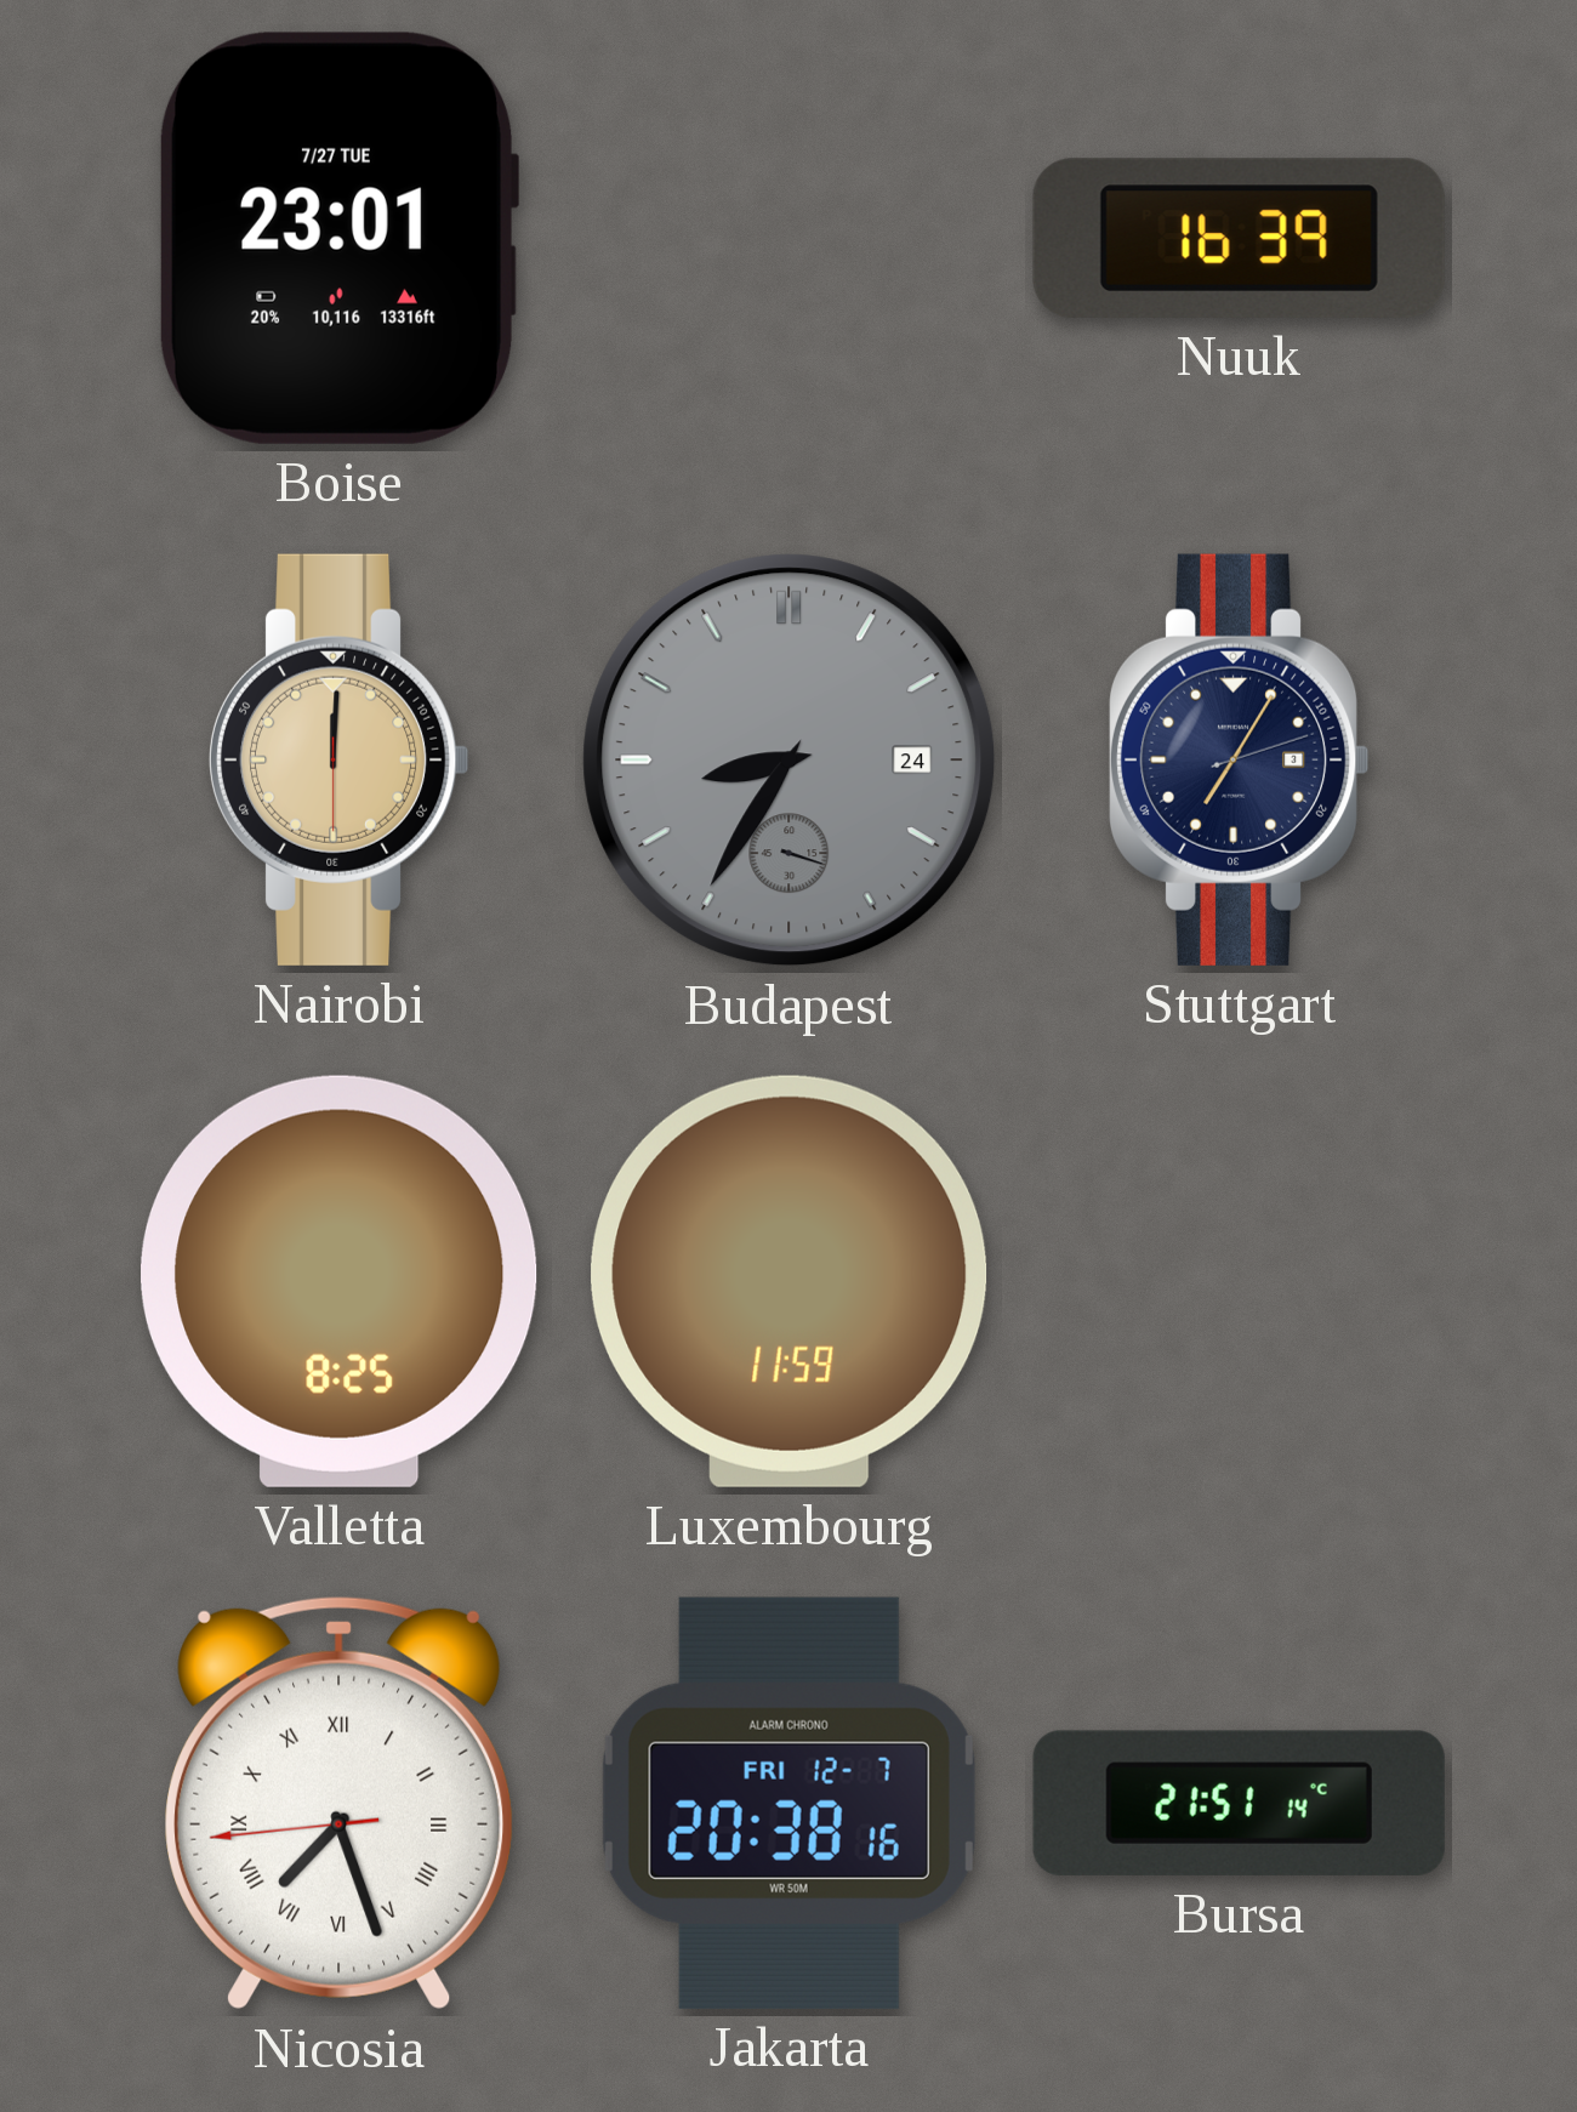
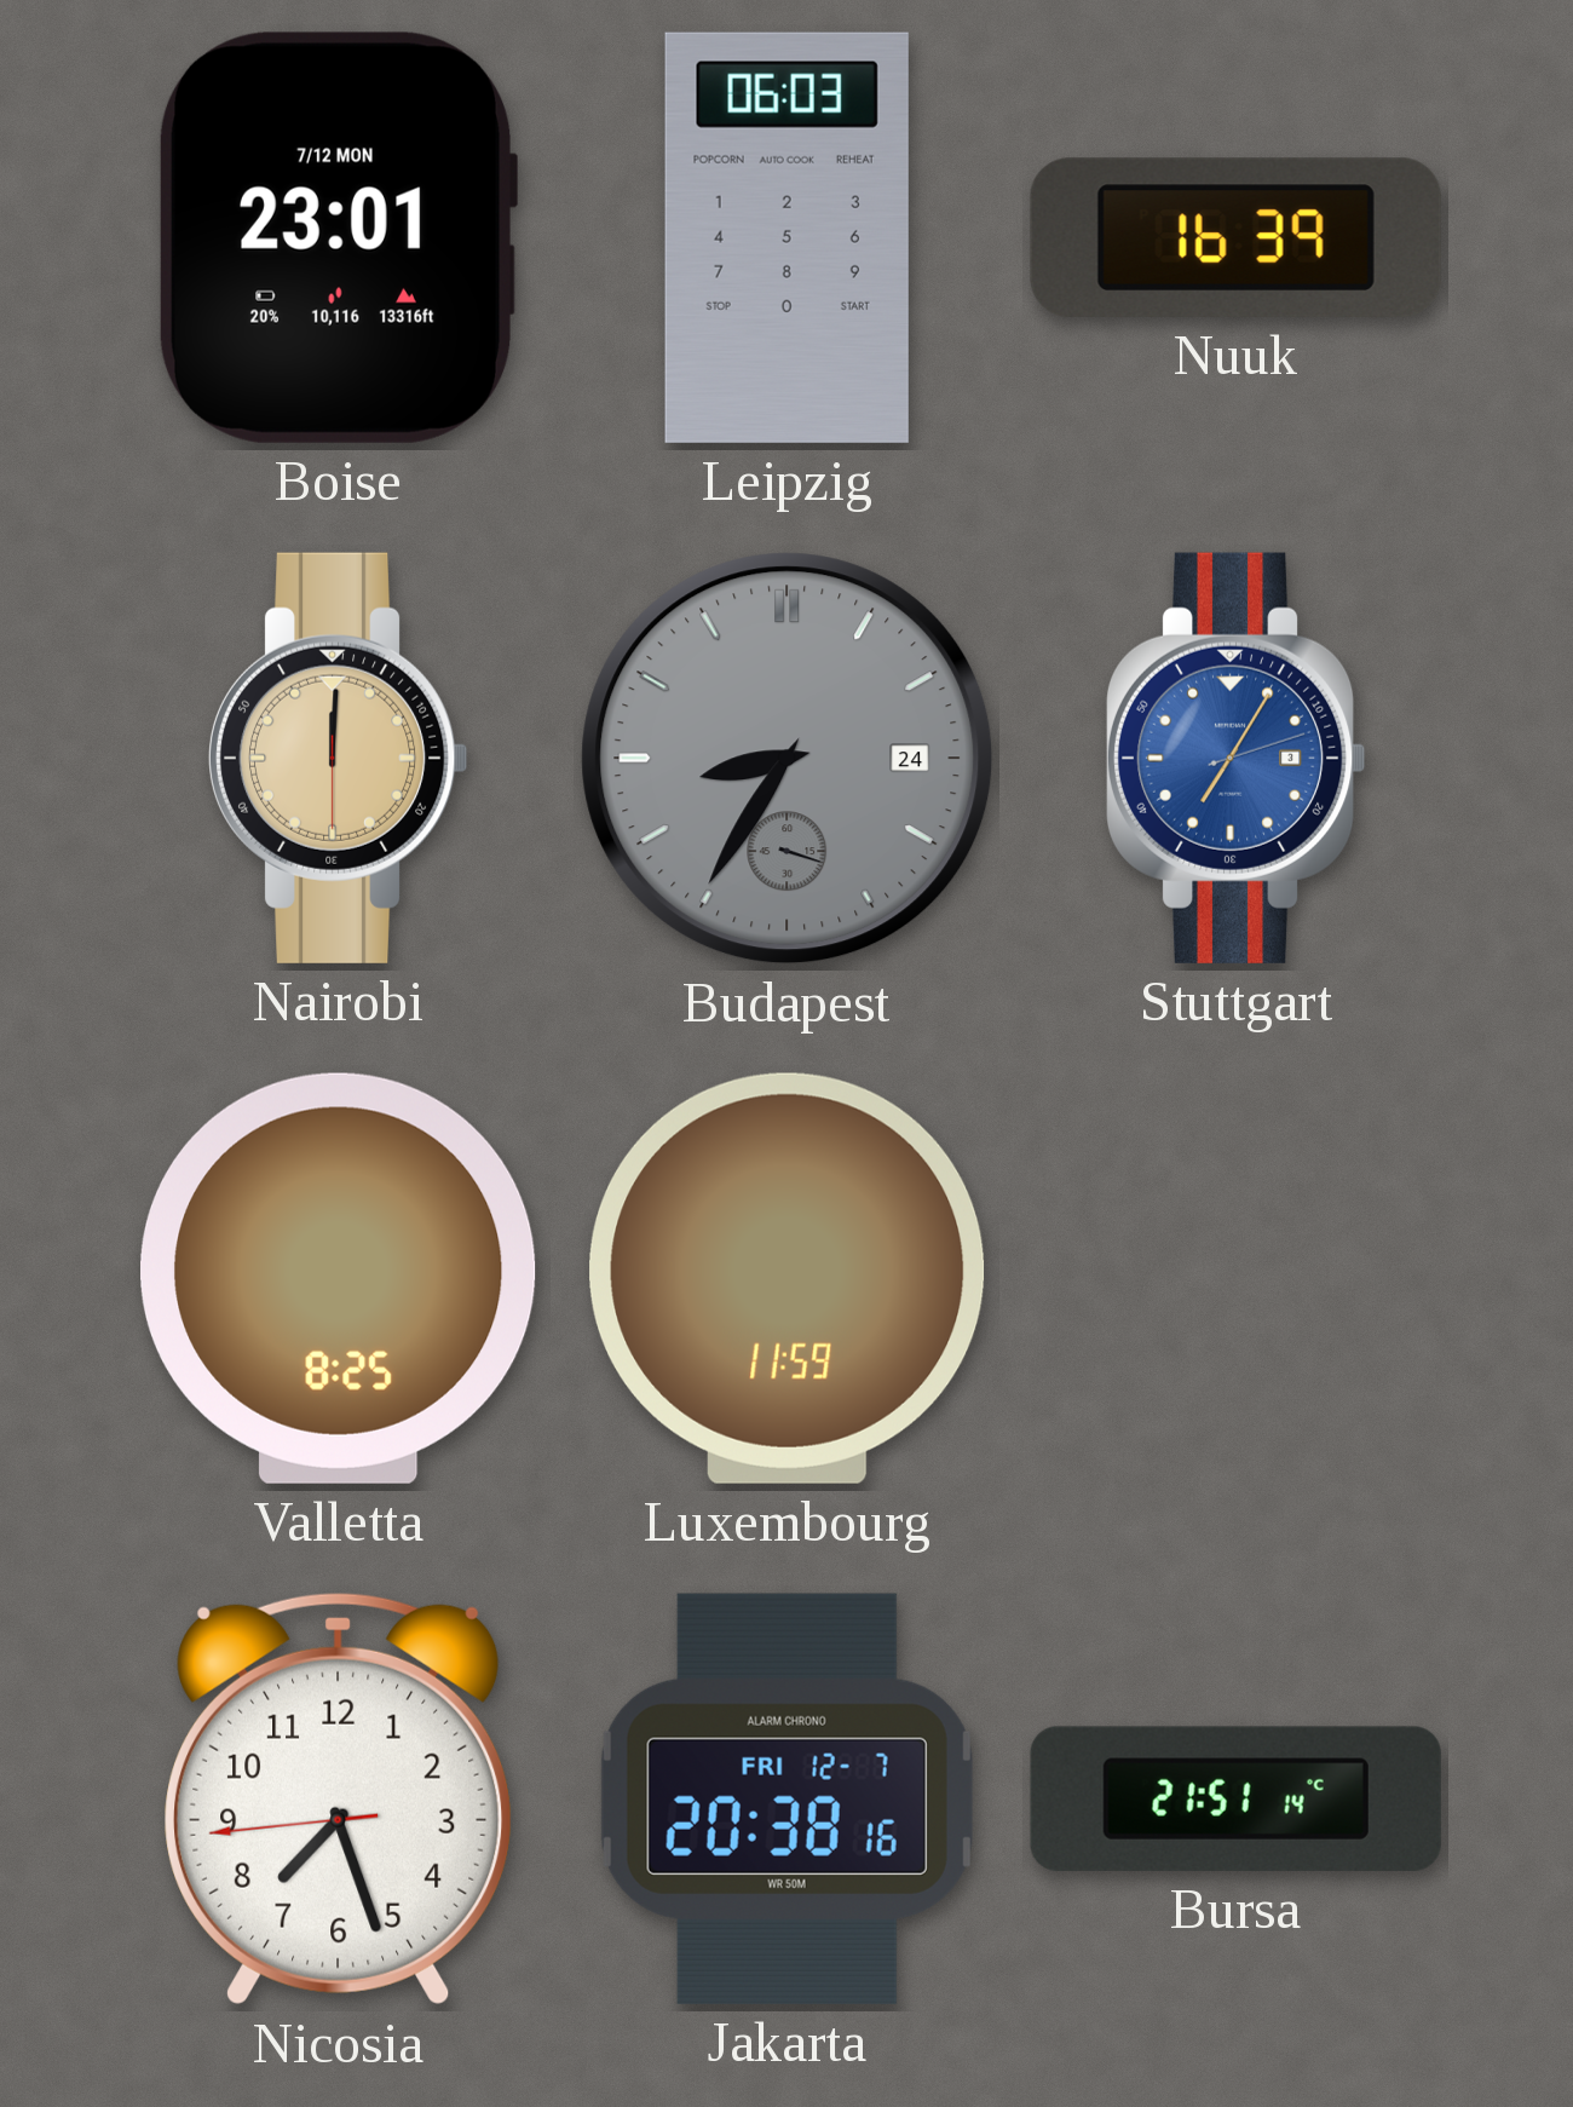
Boise date: 7/27 TUE -> 7/12 MON
Leipzig: none -> 06:03
Stuttgart dial: navy -> blue
Nicosia numerals: Roman -> Arabic
